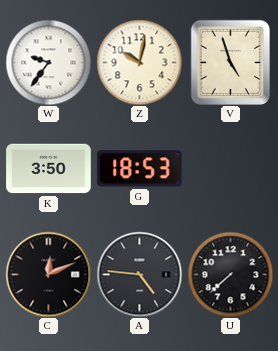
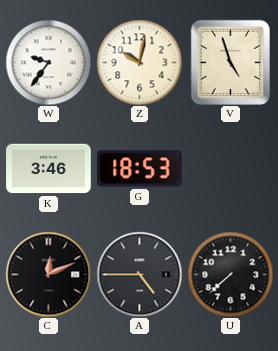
K: 3:50 -> 3:46
A: 4:46 -> 4:45
